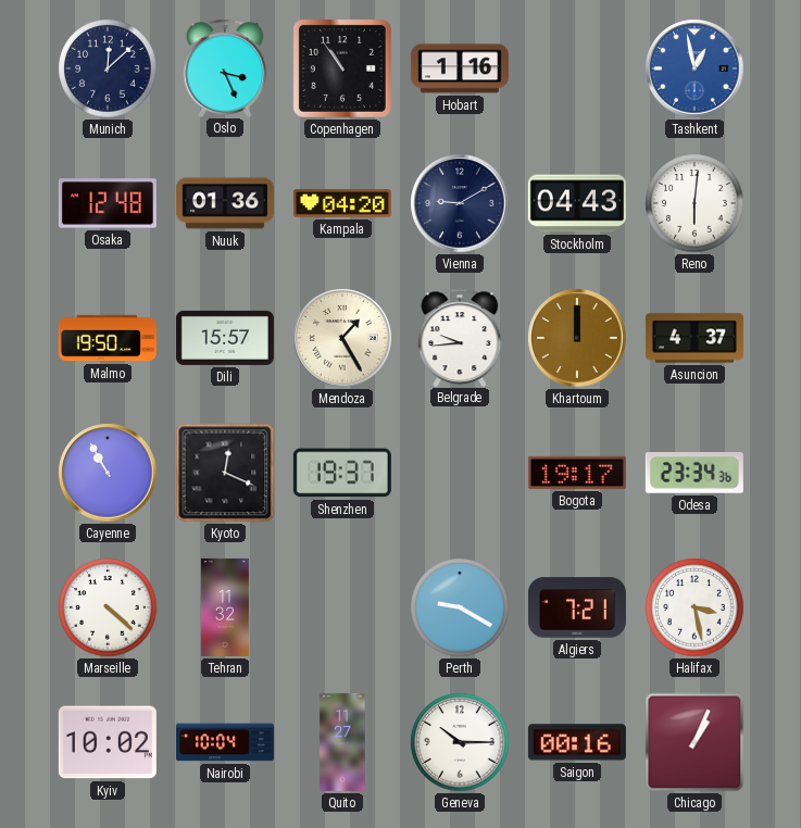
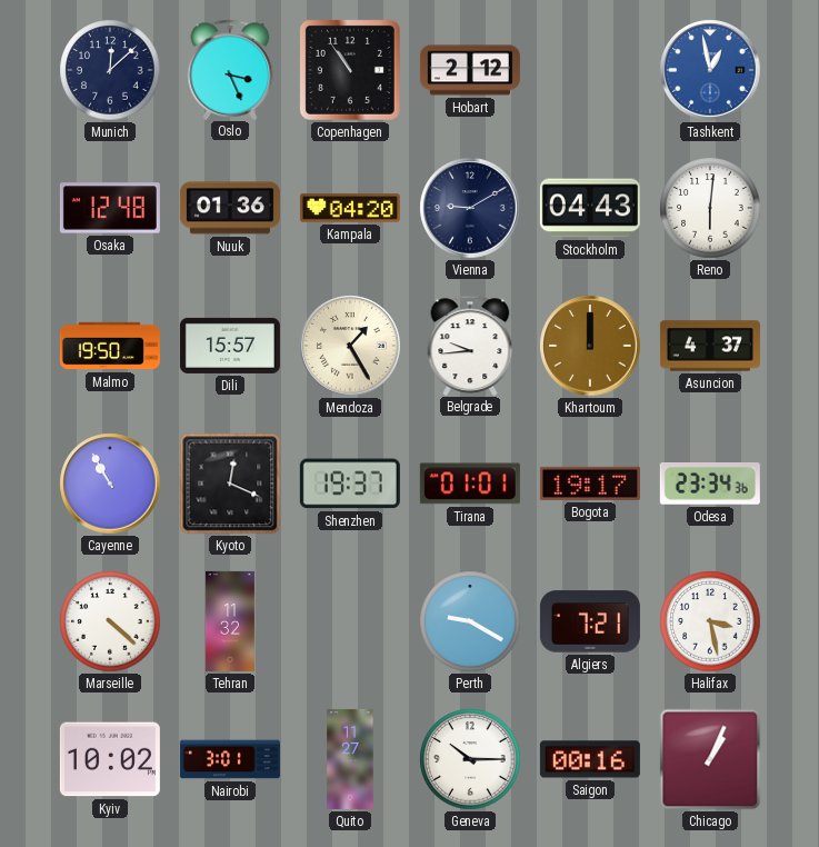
Hobart: 1:16 -> 2:12
Tirana: none -> 01:01
Nairobi: 10:04 -> 3:01
